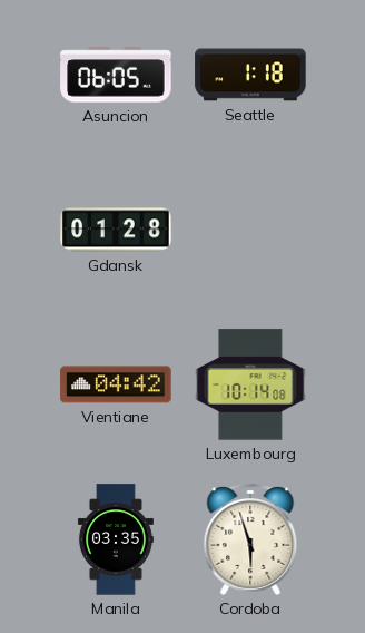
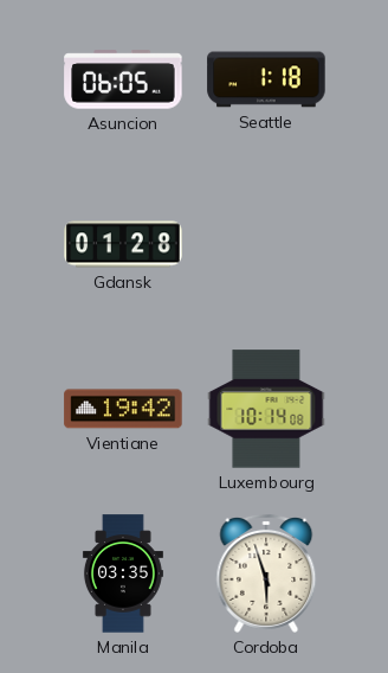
Vientiane: 04:42 -> 19:42
